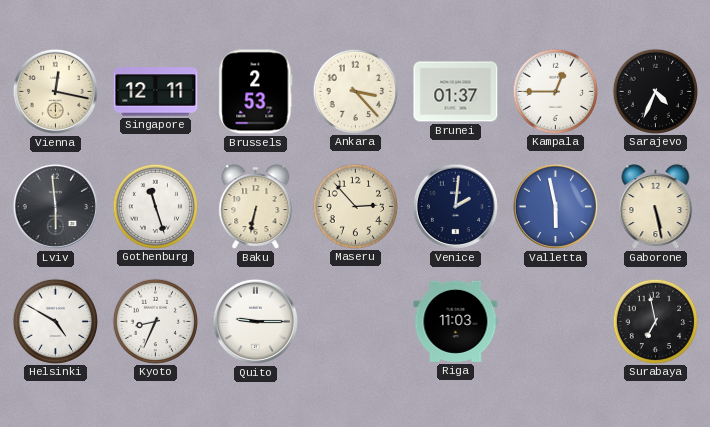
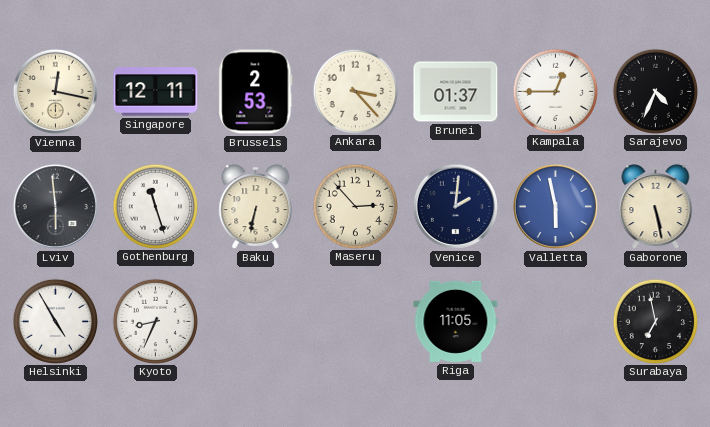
Helsinki: 4:50 -> 4:55
Quito: 9:15 -> none
Riga: 11:03 -> 11:05
